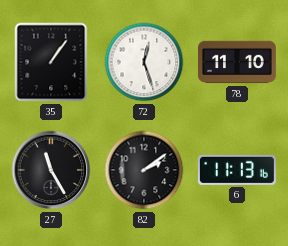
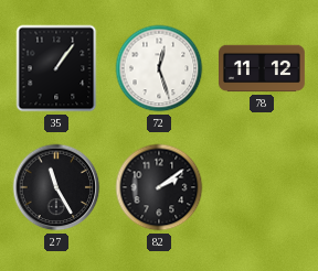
78: 11:10 -> 11:12
6: 11:13 -> none
